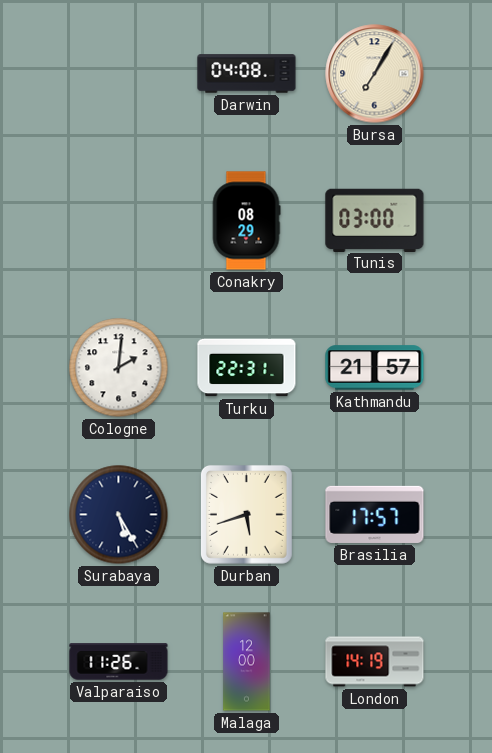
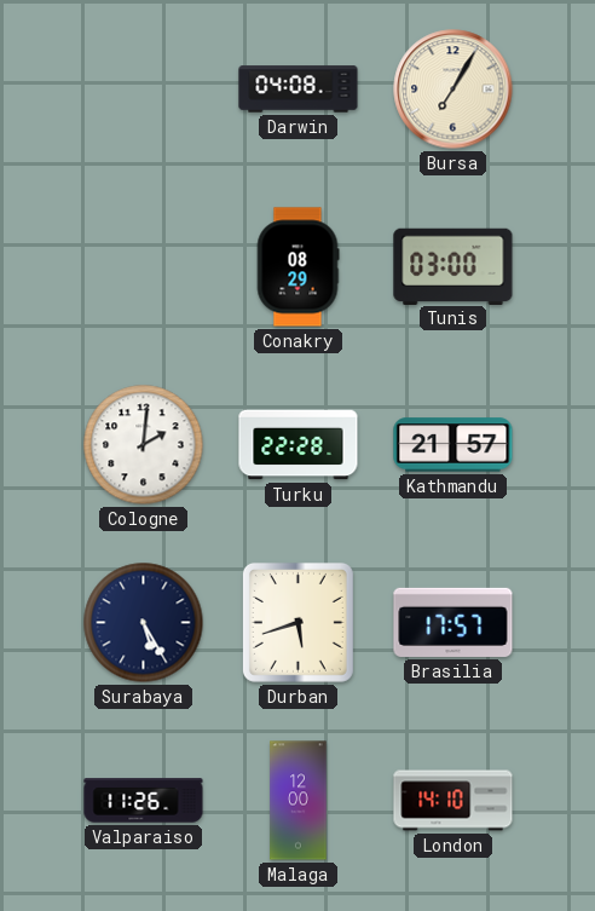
Turku: 22:31 -> 22:28
London: 14:19 -> 14:10
